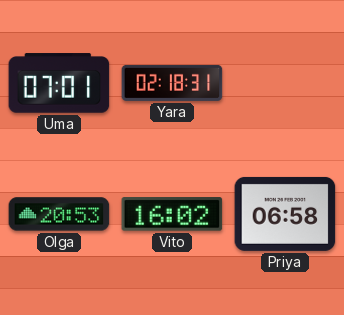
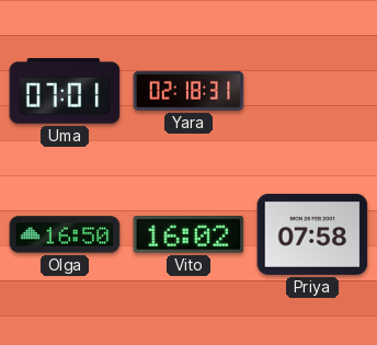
Olga: 20:53 -> 16:50
Priya: 06:58 -> 07:58
